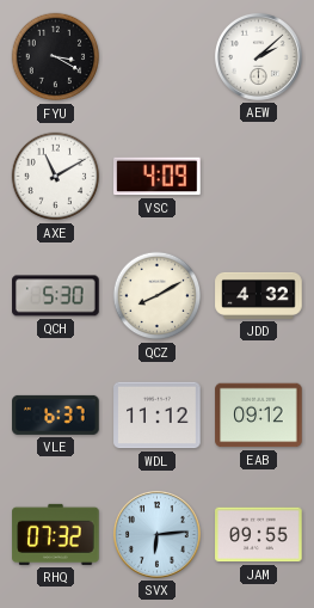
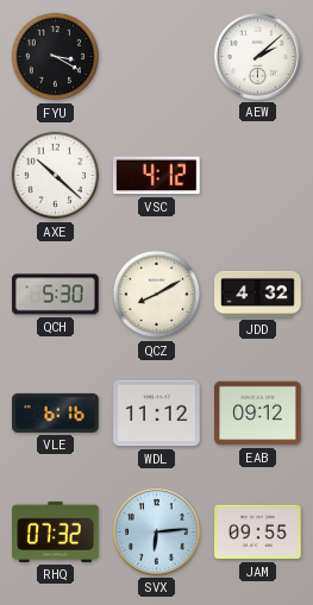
AXE: 11:10 -> 10:22
VSC: 4:09 -> 4:12
VLE: 6:37 -> 6:16
